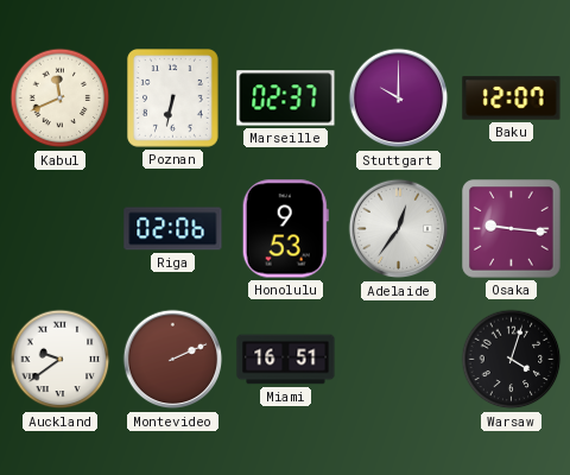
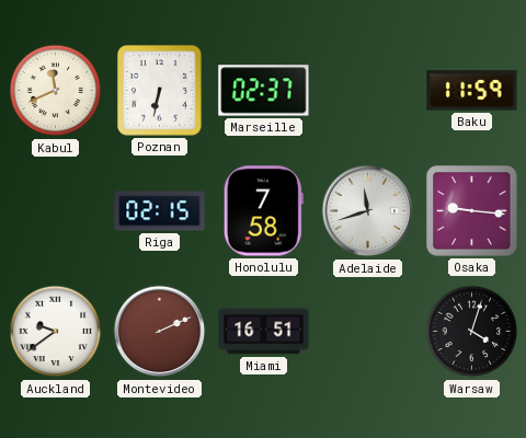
Stuttgart: 10:00 -> none
Baku: 12:07 -> 11:59
Riga: 02:06 -> 02:15
Honolulu: 9:53 -> 7:58
Adelaide: 12:36 -> 11:42
